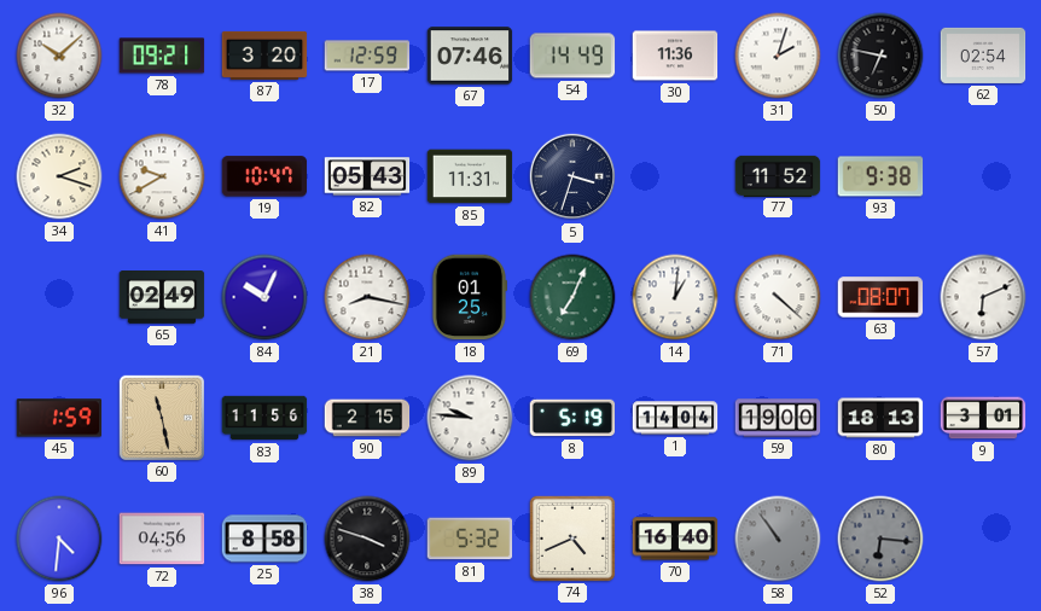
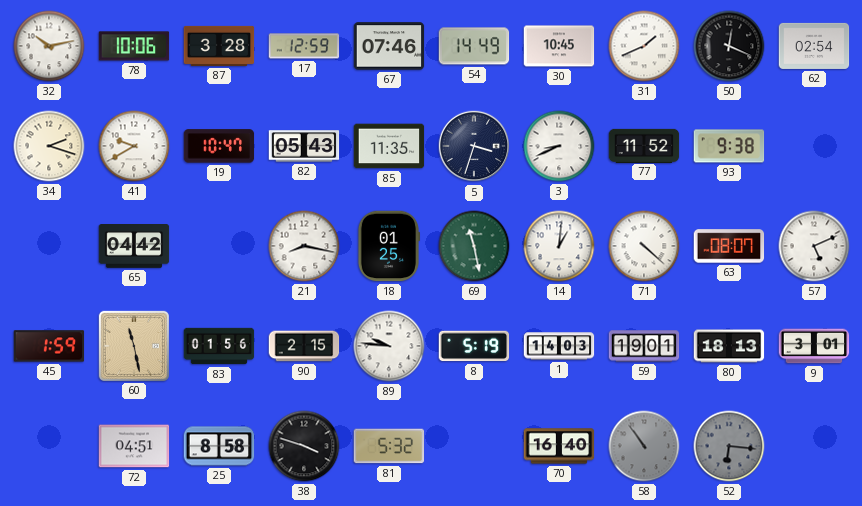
32: 10:08 -> 10:13
78: 09:21 -> 10:06
87: 3:20 -> 3:28
30: 11:36 -> 10:45
31: 2:03 -> 1:41
50: 6:47 -> 12:19
85: 11:31 -> 11:35
3: none -> 8:41
65: 02:49 -> 04:42
84: 10:04 -> none
69: 7:04 -> 11:28
57: 6:11 -> 5:11
83: 11:56 -> 01:56
1: 14:04 -> 14:03
59: 19:00 -> 19:01
96: 4:31 -> none
72: 04:56 -> 04:51
74: 4:41 -> none
